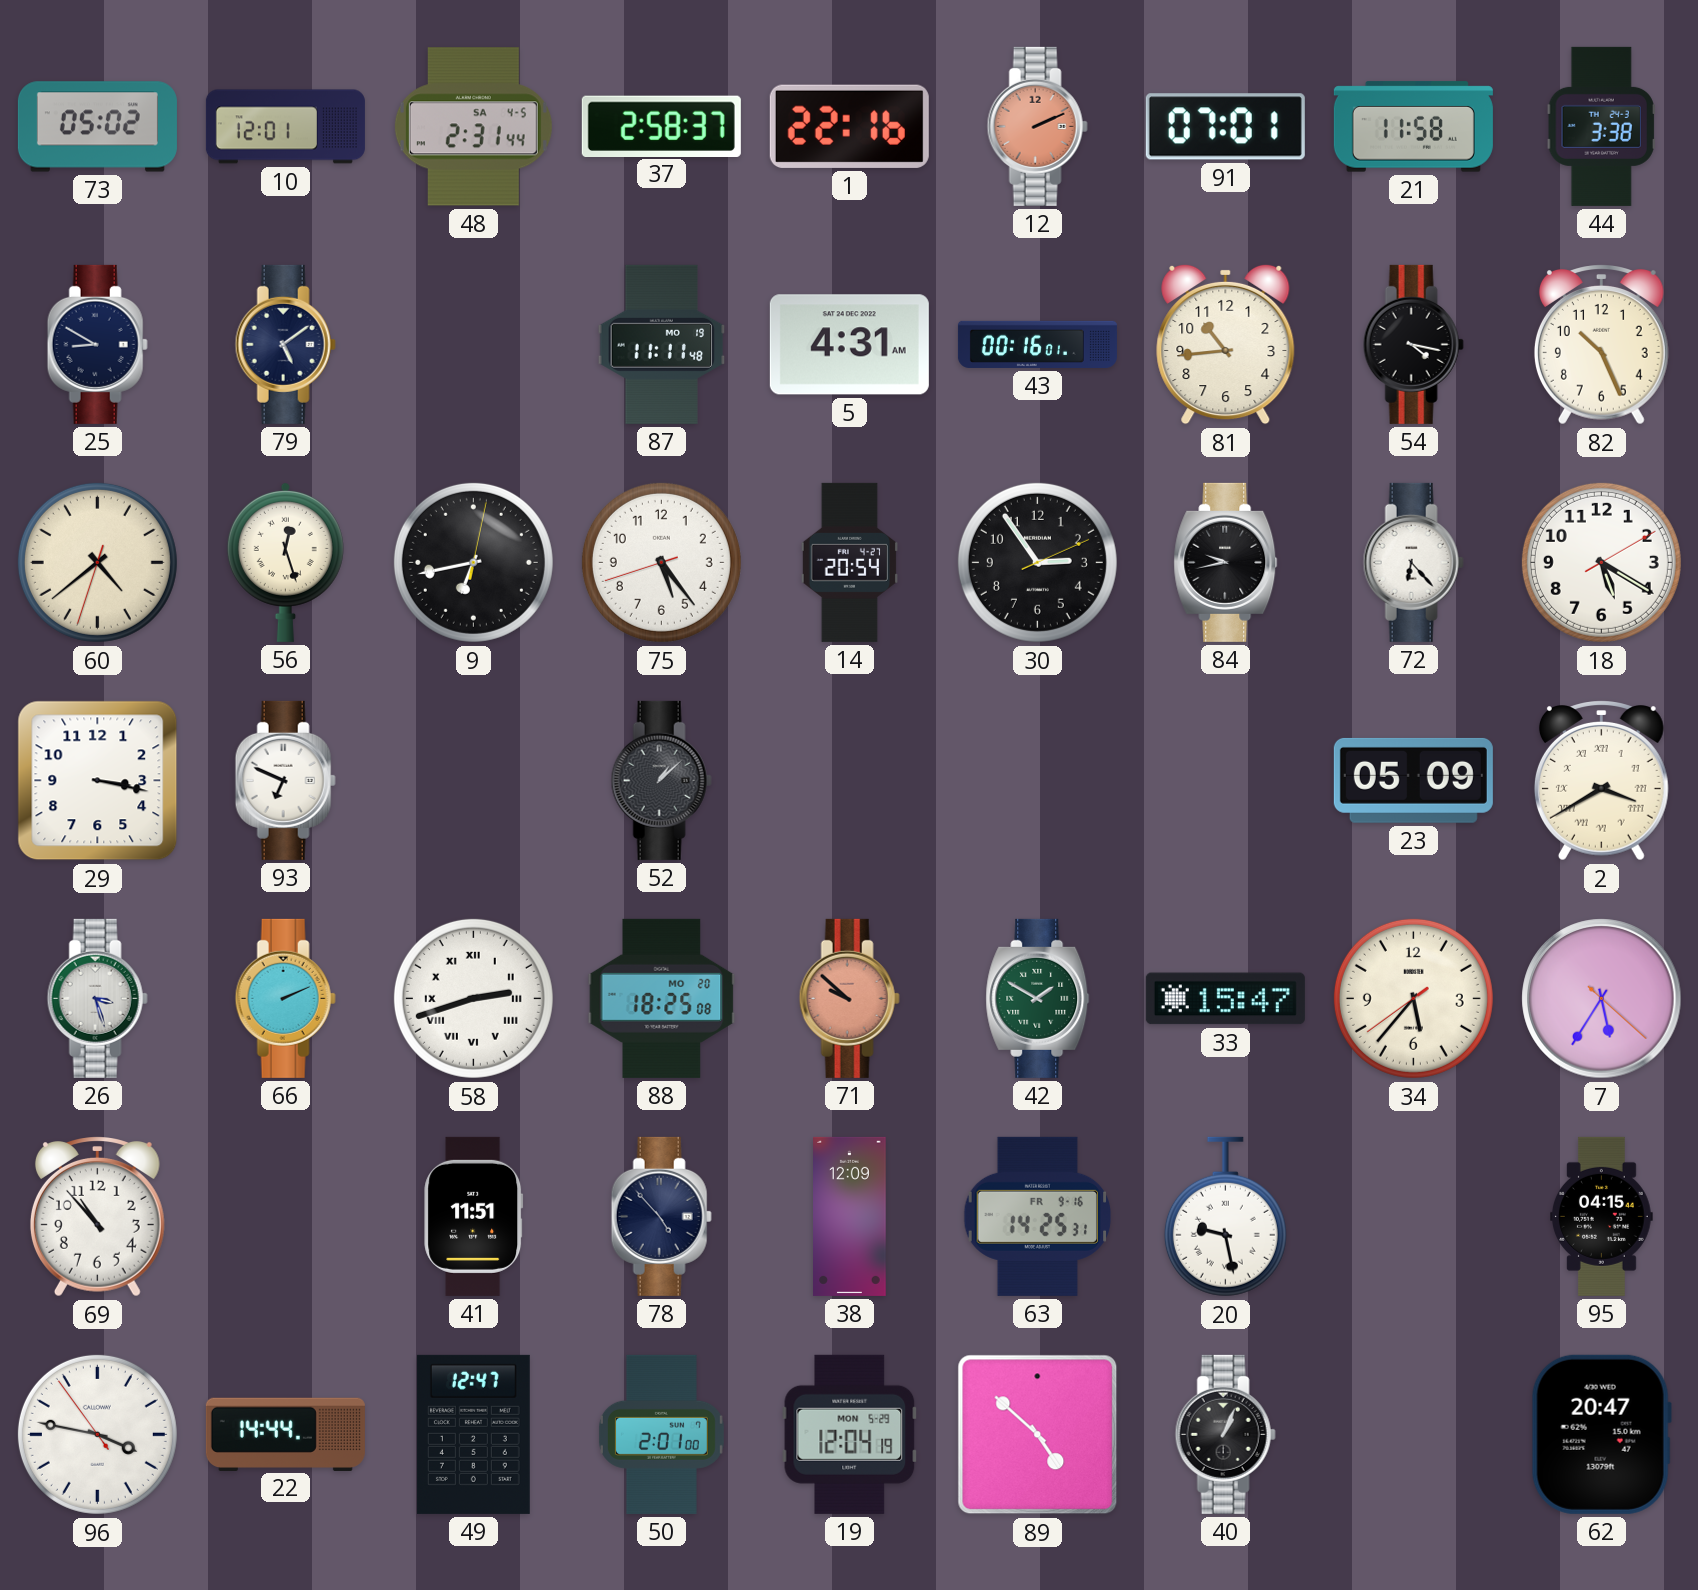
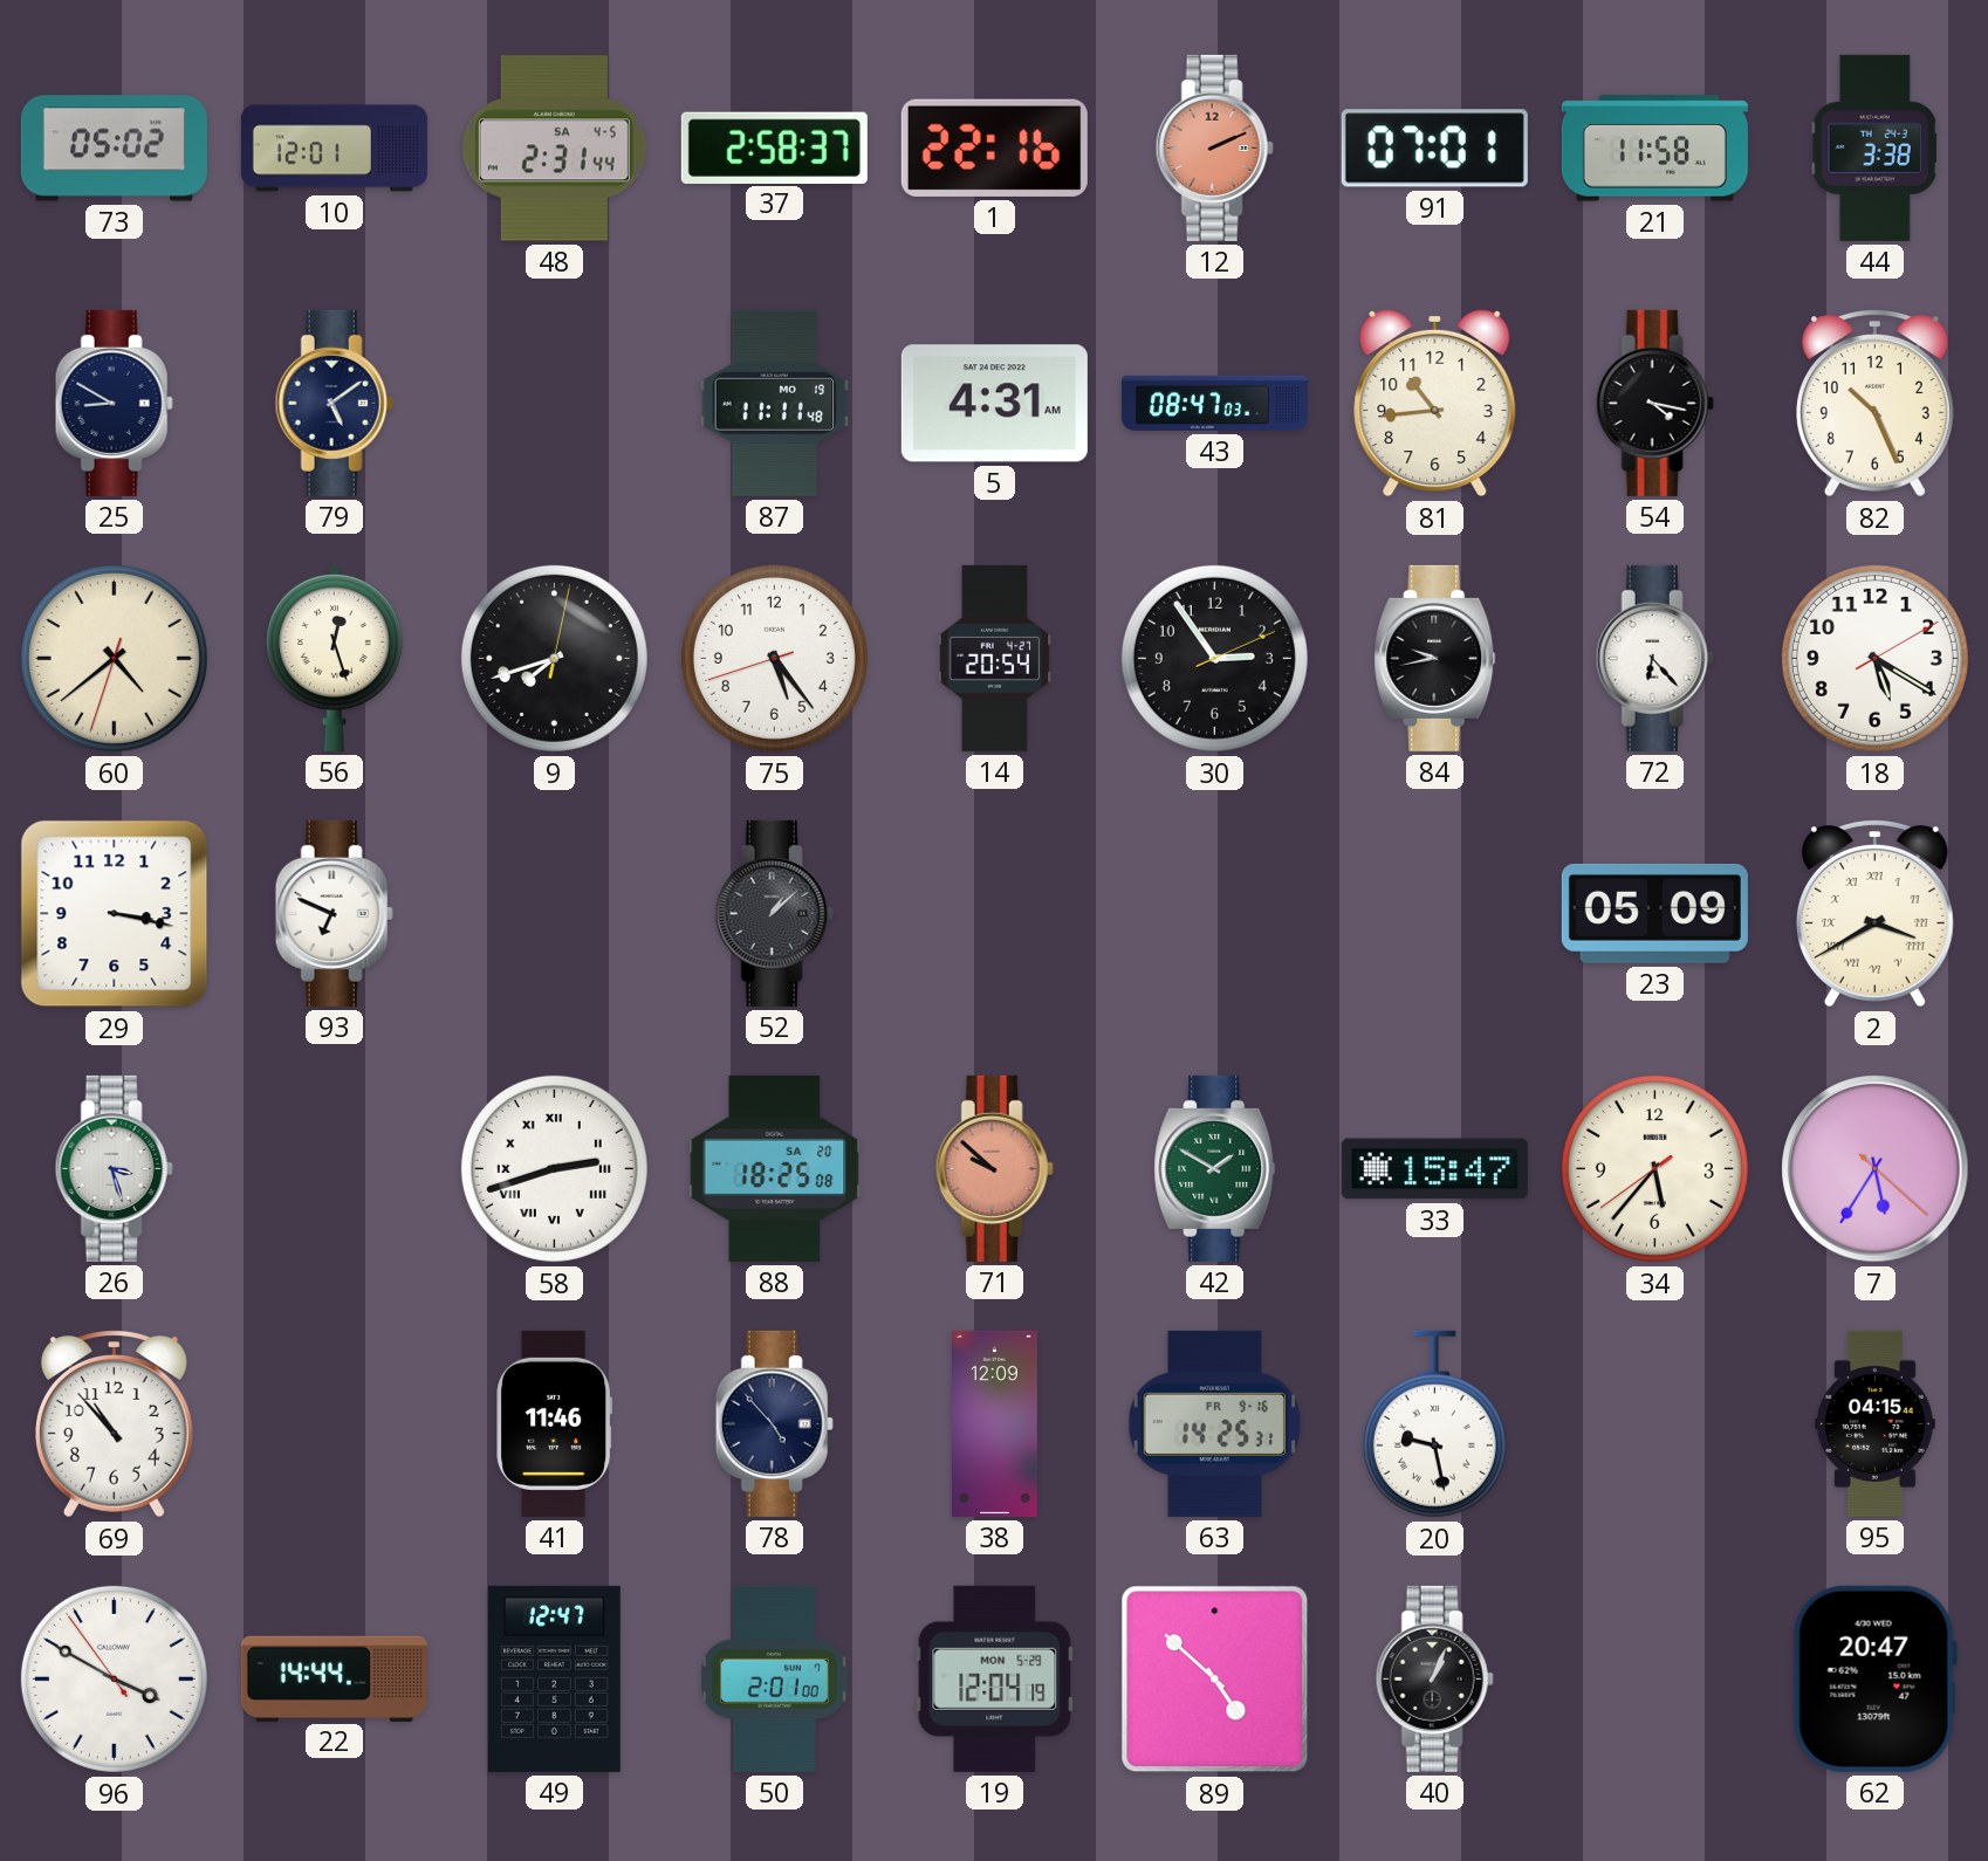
43: 00:16 -> 08:47
9: 6:43 -> 7:42
66: 2:11 -> none
88 date: MO 20 -> SA 20
41: 11:51 -> 11:46
96: 3:46 -> 3:49
